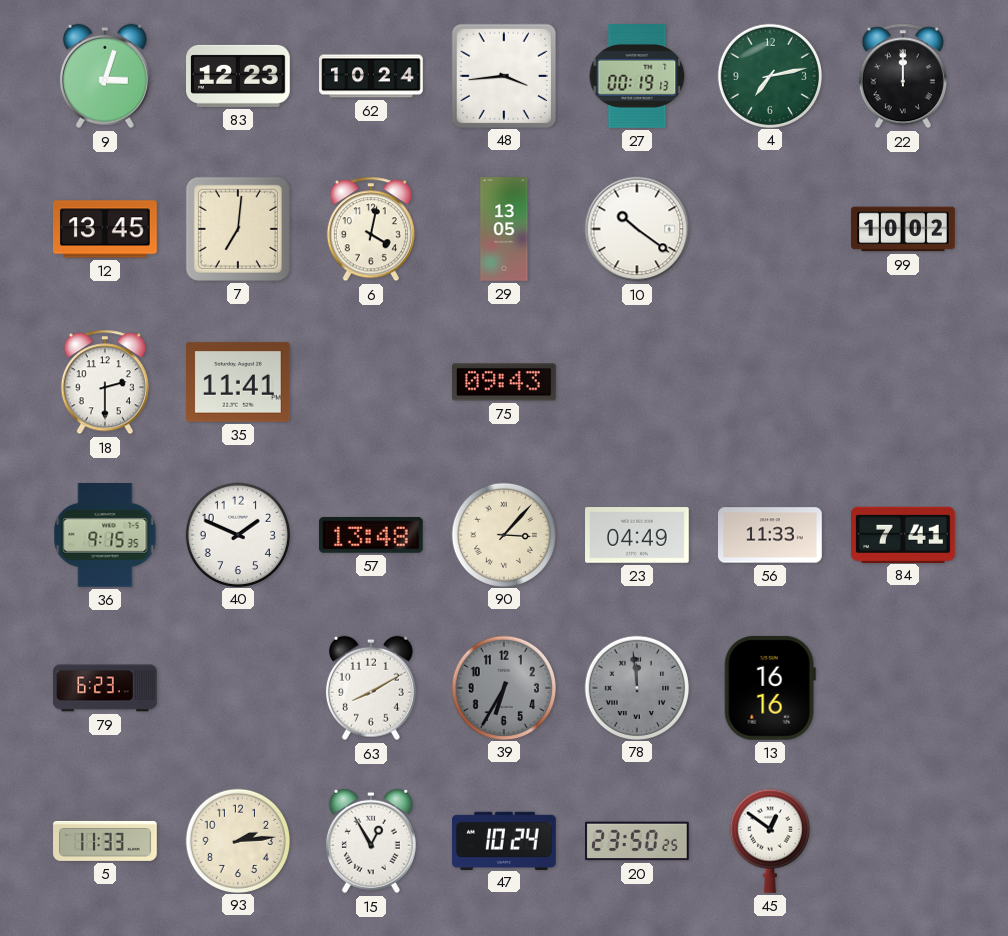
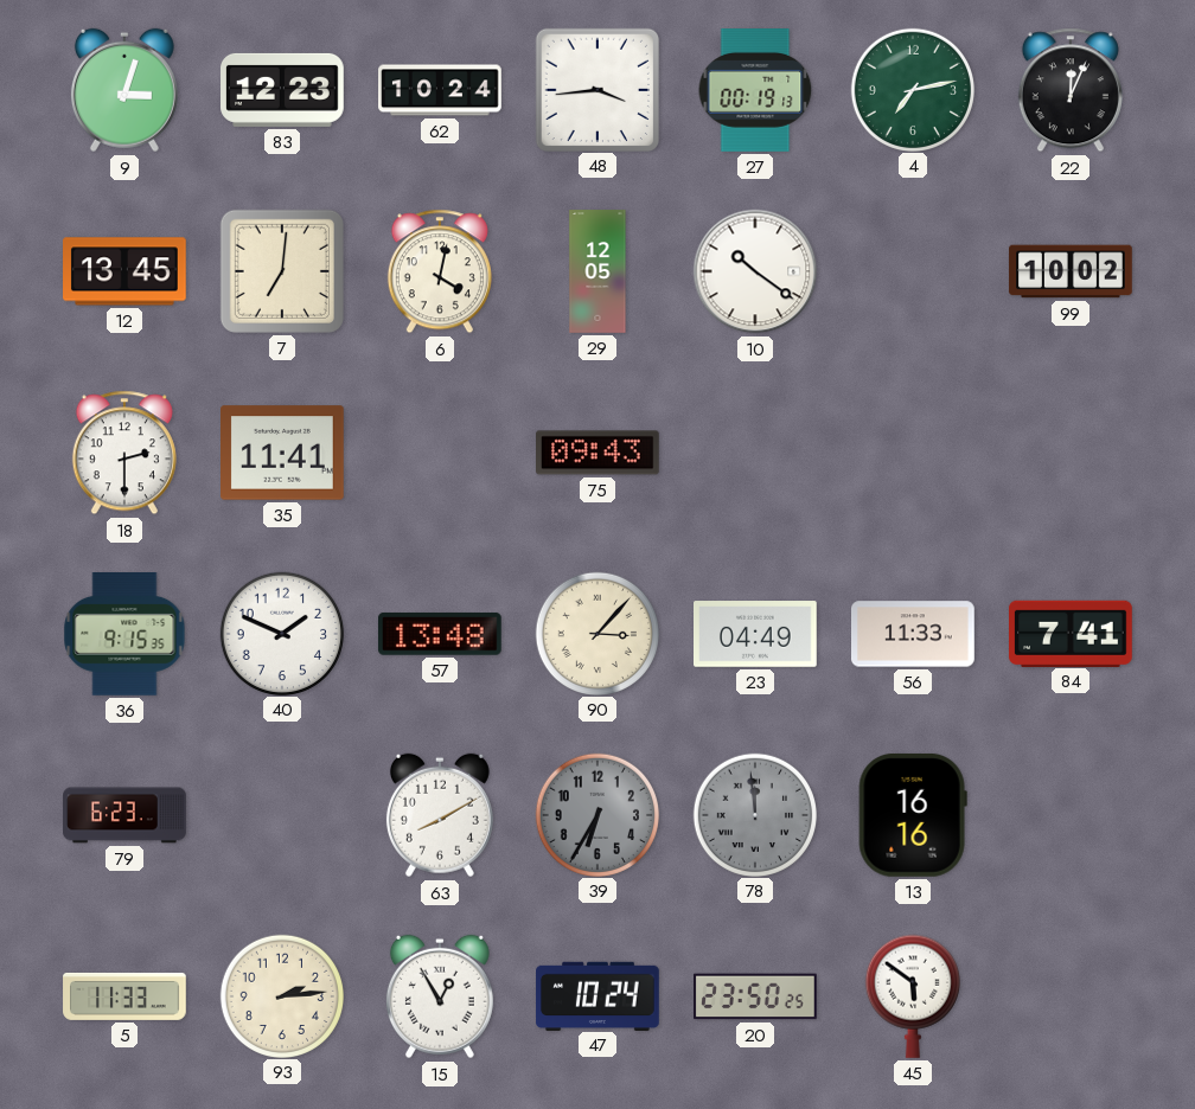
22: 12:00 -> 12:04
29: 13:05 -> 12:05
45: 12:51 -> 5:51
